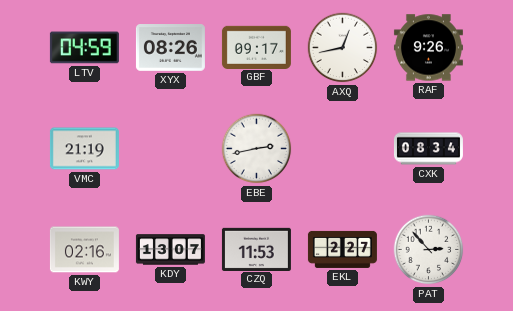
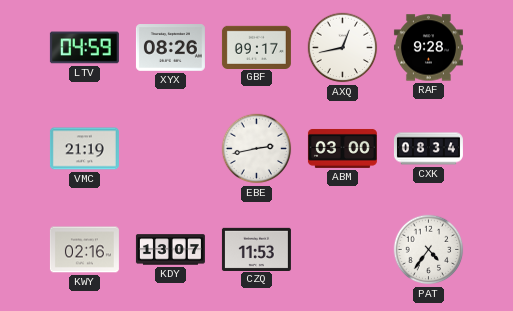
RAF: 9:26 -> 9:28
ABM: none -> 03:00
EKL: 2:27 -> none
PAT: 2:53 -> 4:36
